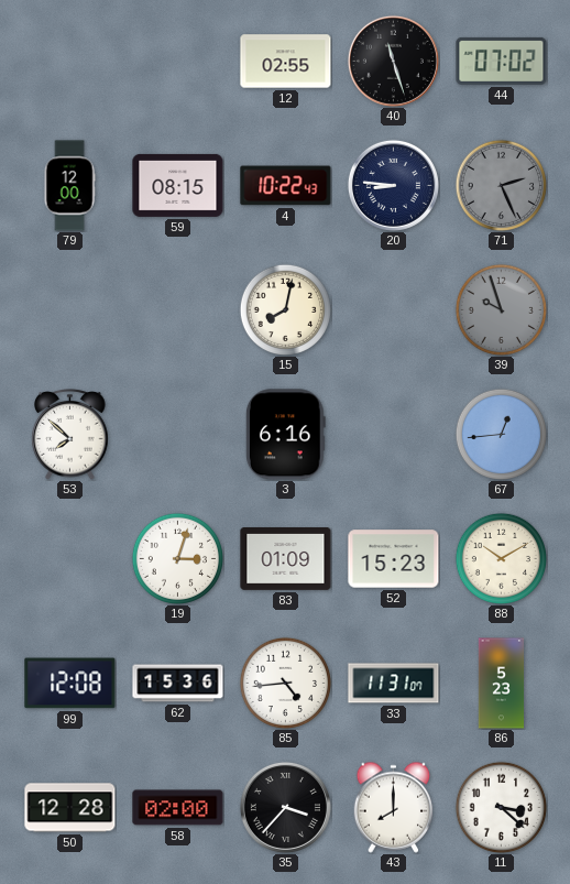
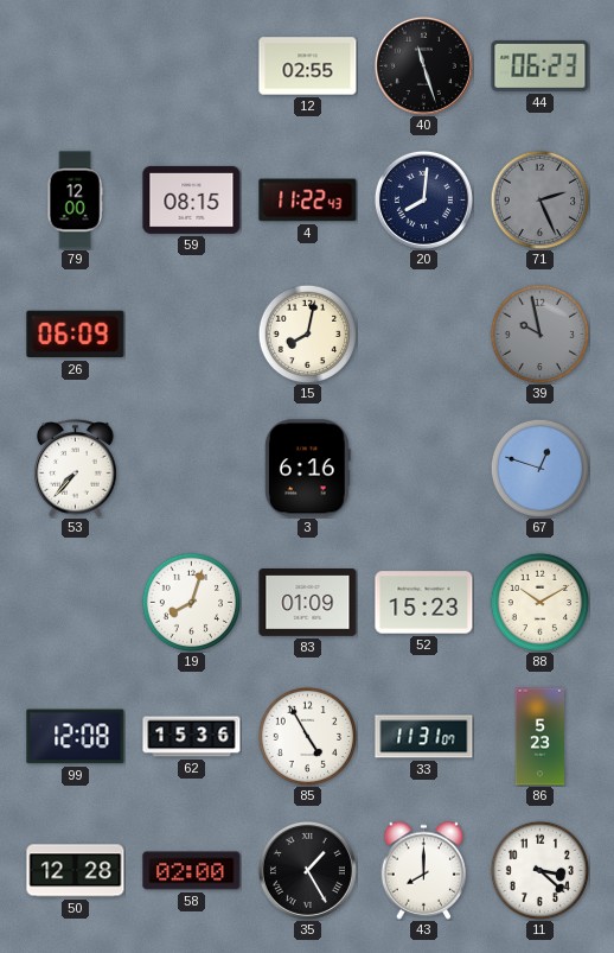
44: 07:02 -> 06:23
4: 10:22 -> 11:22
20: 8:46 -> 8:01
26: none -> 06:09
39: 9:57 -> 9:58
53: 7:52 -> 7:37
67: 12:44 -> 12:48
19: 3:03 -> 8:03
85: 4:44 -> 4:55
35: 3:37 -> 1:25
